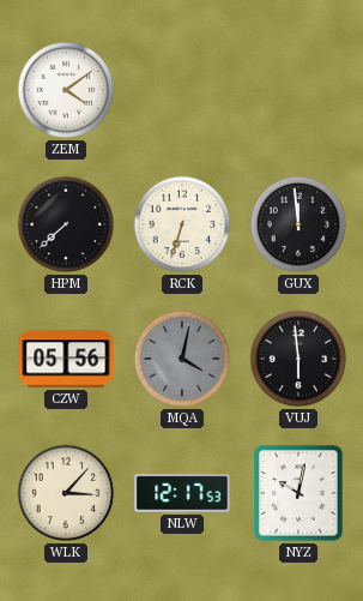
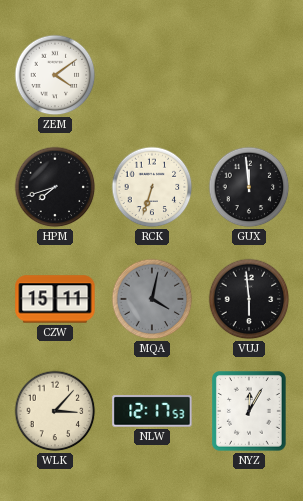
HPM: 7:38 -> 7:42
CZW: 05:56 -> 15:11
NYZ: 10:02 -> 12:05
